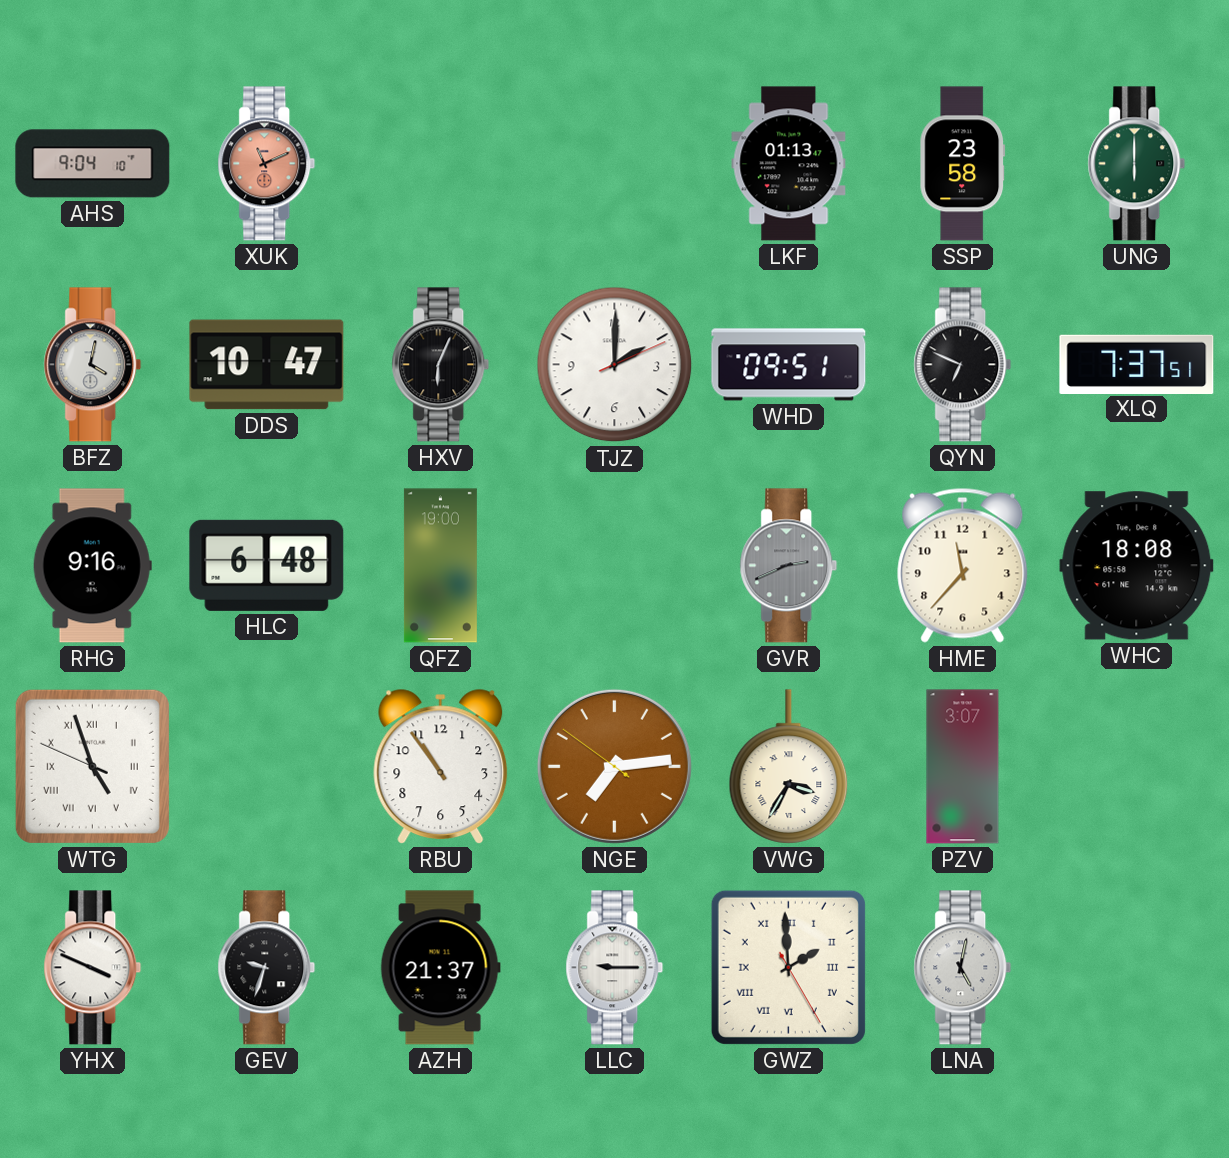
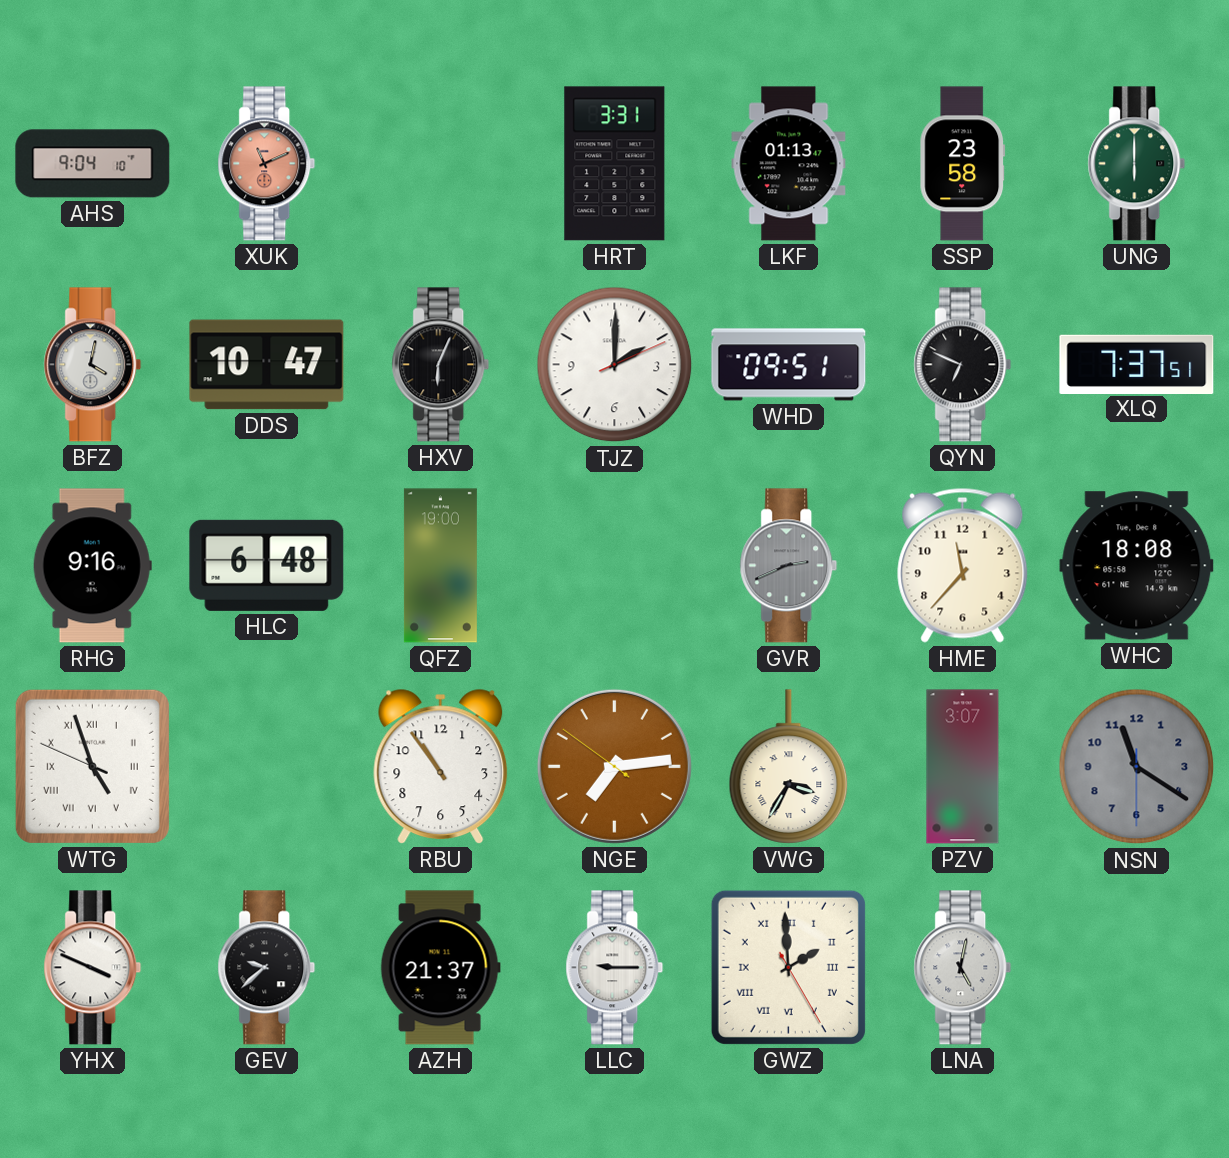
HRT: none -> 3:31
NSN: none -> 11:20
GEV: 9:33 -> 9:38
